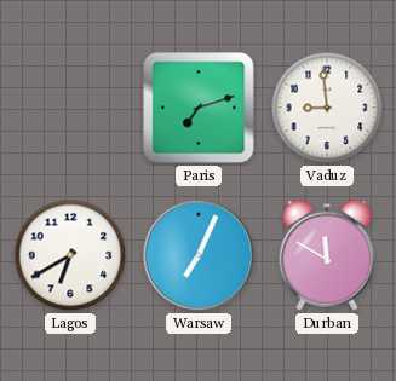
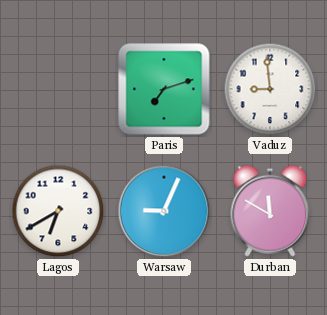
Warsaw: 7:04 -> 9:04
